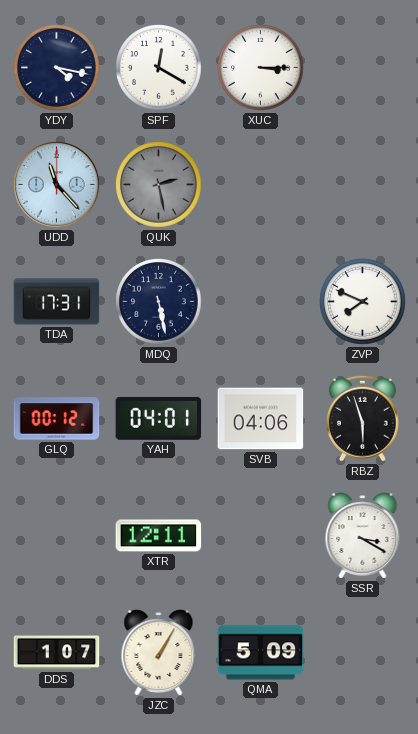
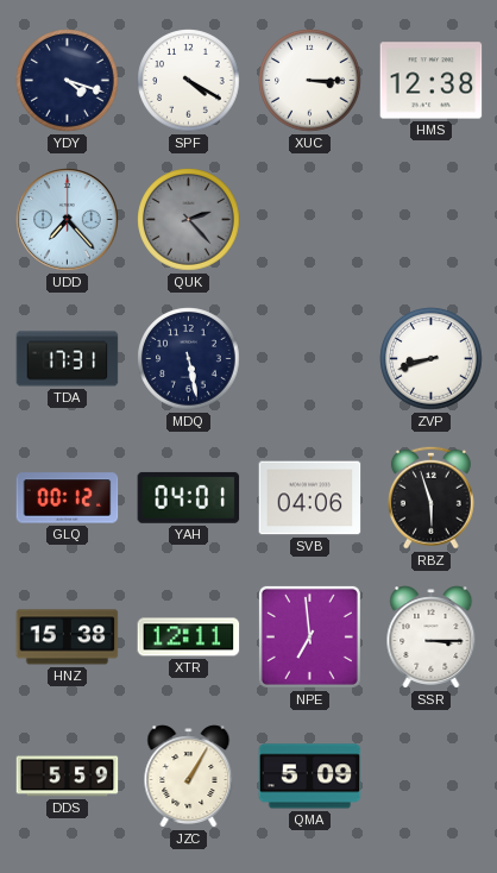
YDY: 4:17 -> 4:18
SPF: 12:20 -> 4:20
HMS: none -> 12:38
UDD: 11:23 -> 7:23
QUK: 2:28 -> 2:23
ZVP: 7:49 -> 8:42
HNZ: none -> 15:38
NPE: none -> 6:59
SSR: 3:20 -> 3:15
DDS: 1:07 -> 5:59
